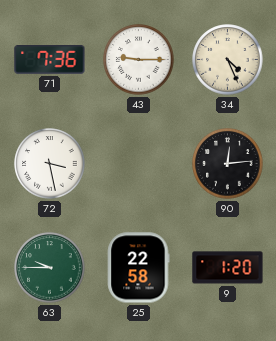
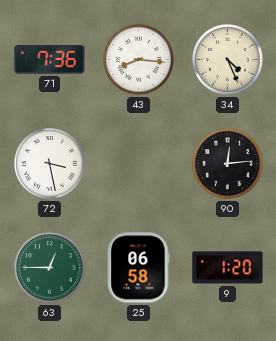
43: 9:15 -> 8:16
63: 9:45 -> 12:45
25: 22:58 -> 06:58
